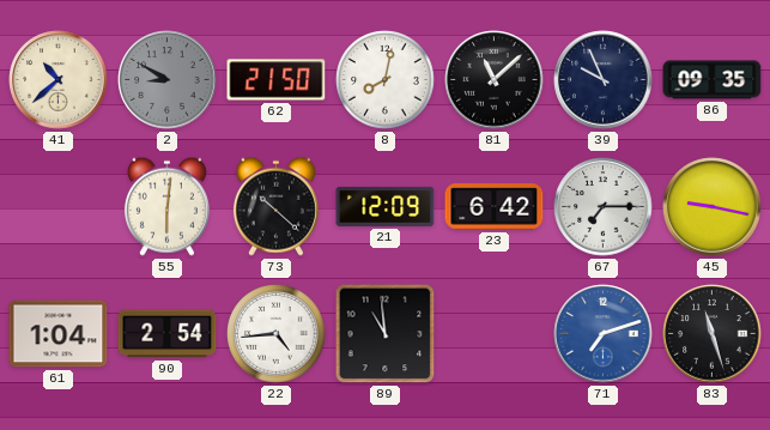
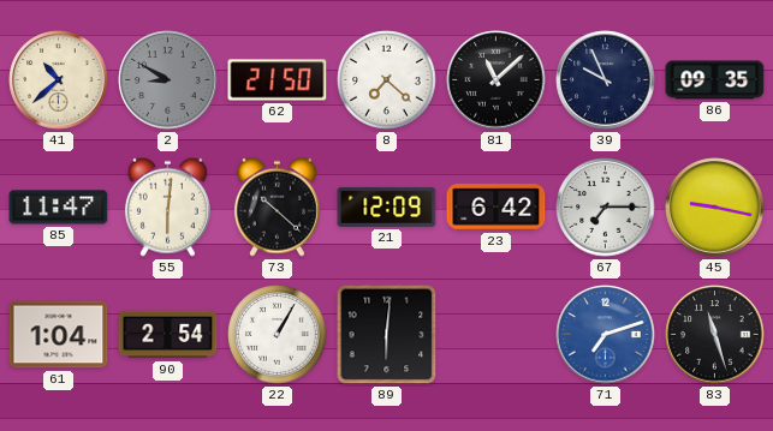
8: 8:02 -> 7:22
85: none -> 11:47
22: 4:44 -> 1:05
89: 10:59 -> 6:01
